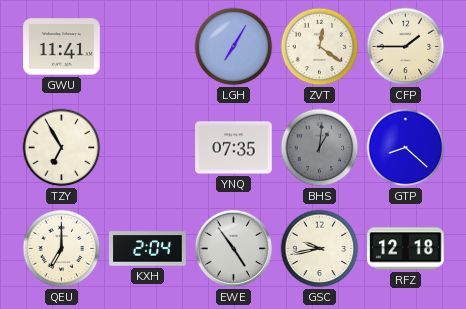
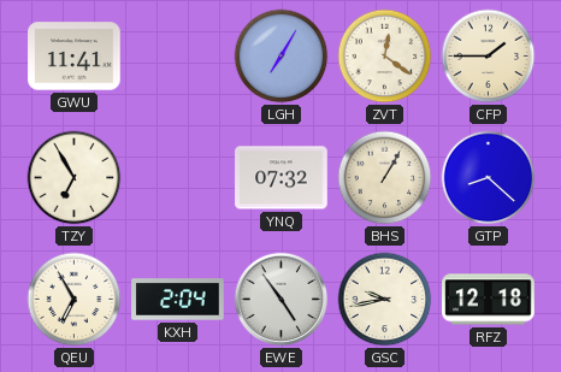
YNQ: 07:35 -> 07:32
BHS: 1:01 -> 1:05
BHS dial: grey -> cream
QEU: 7:00 -> 6:55
